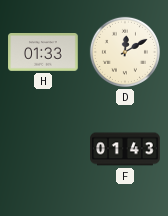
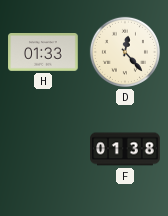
D: 12:10 -> 12:23
F: 01:43 -> 01:38
